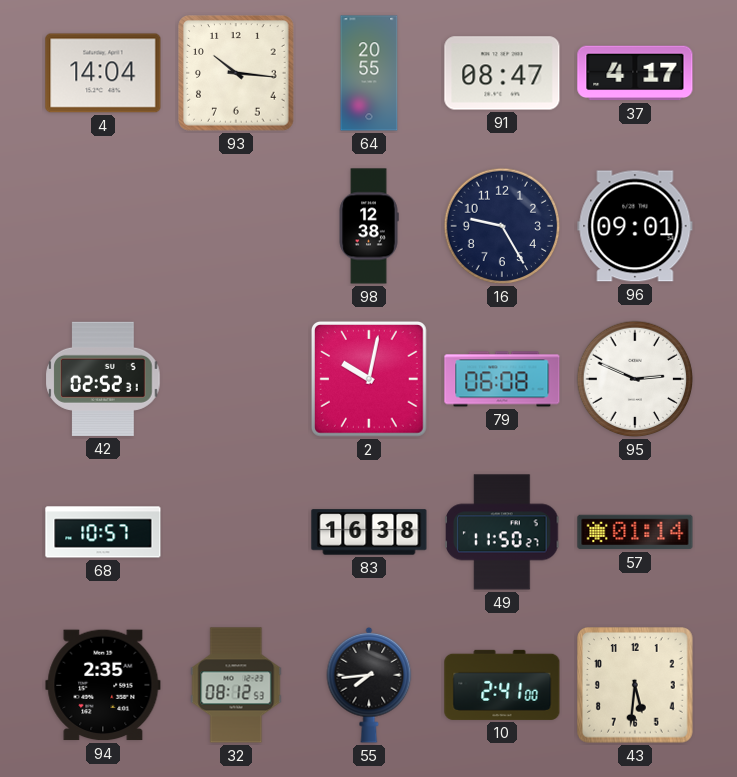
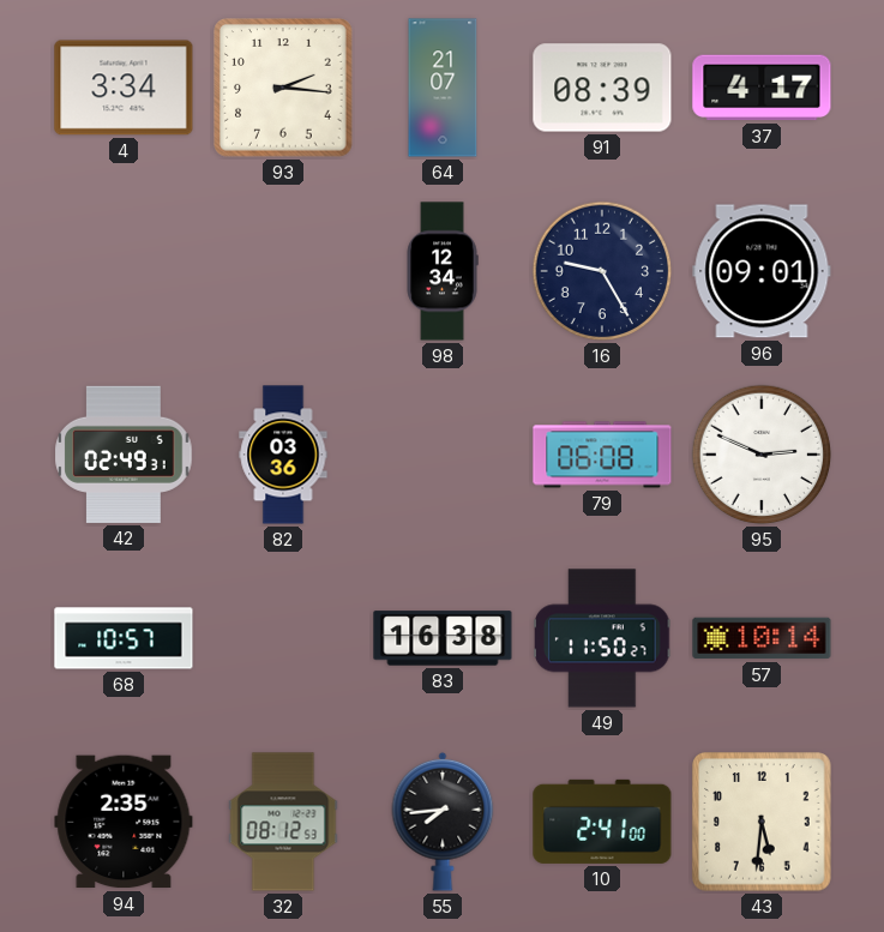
4: 14:04 -> 3:34
93: 10:16 -> 2:16
64: 20:55 -> 21:07
91: 08:47 -> 08:39
98: 12:38 -> 12:34
42: 02:52 -> 02:49
82: none -> 03:36
2: 10:02 -> none
57: 01:14 -> 10:14
